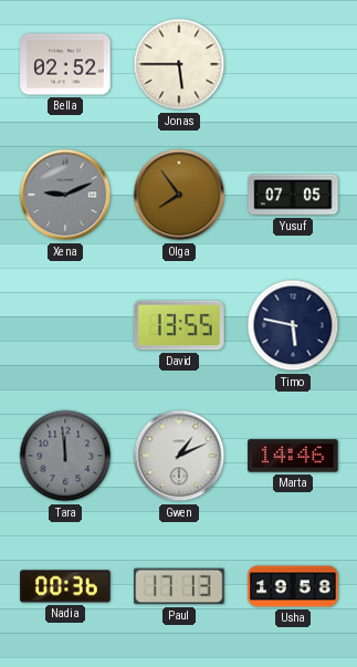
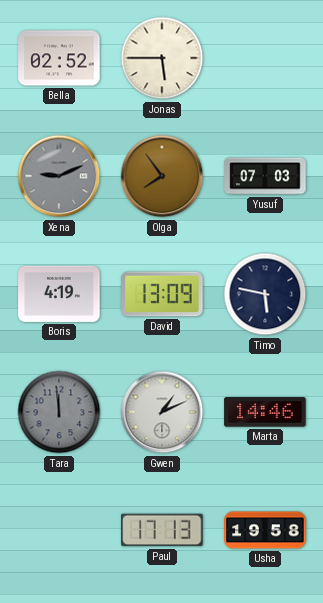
Yusuf: 07:05 -> 07:03
Boris: none -> 4:19
David: 13:55 -> 13:09
Nadia: 00:36 -> none
